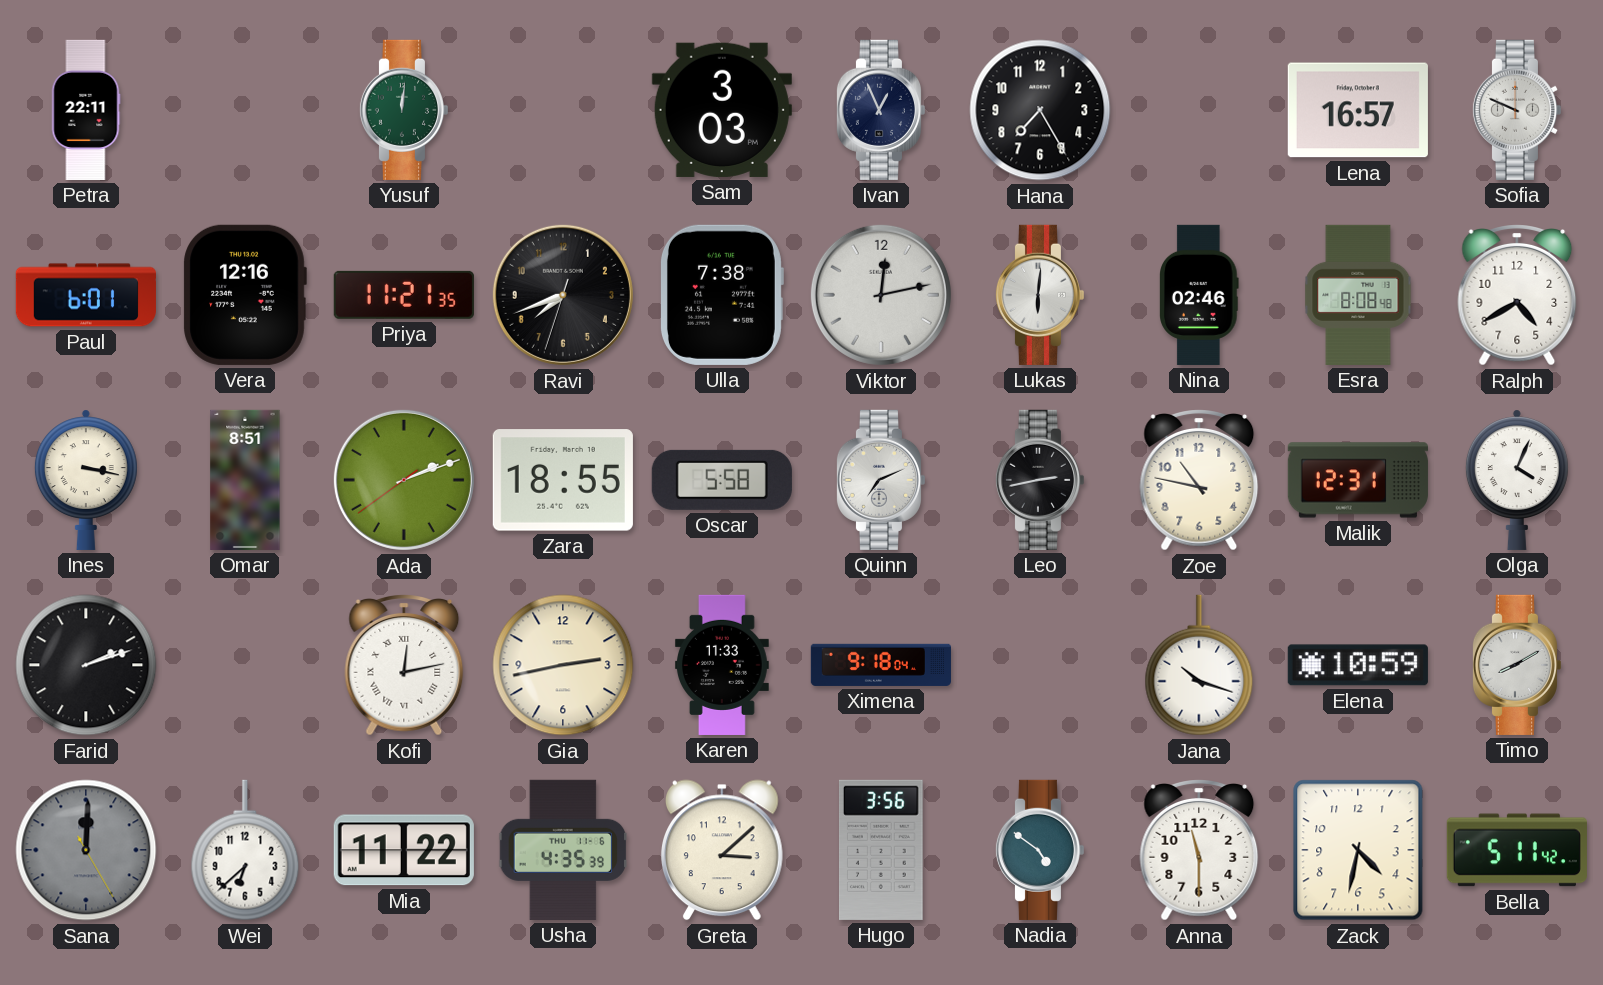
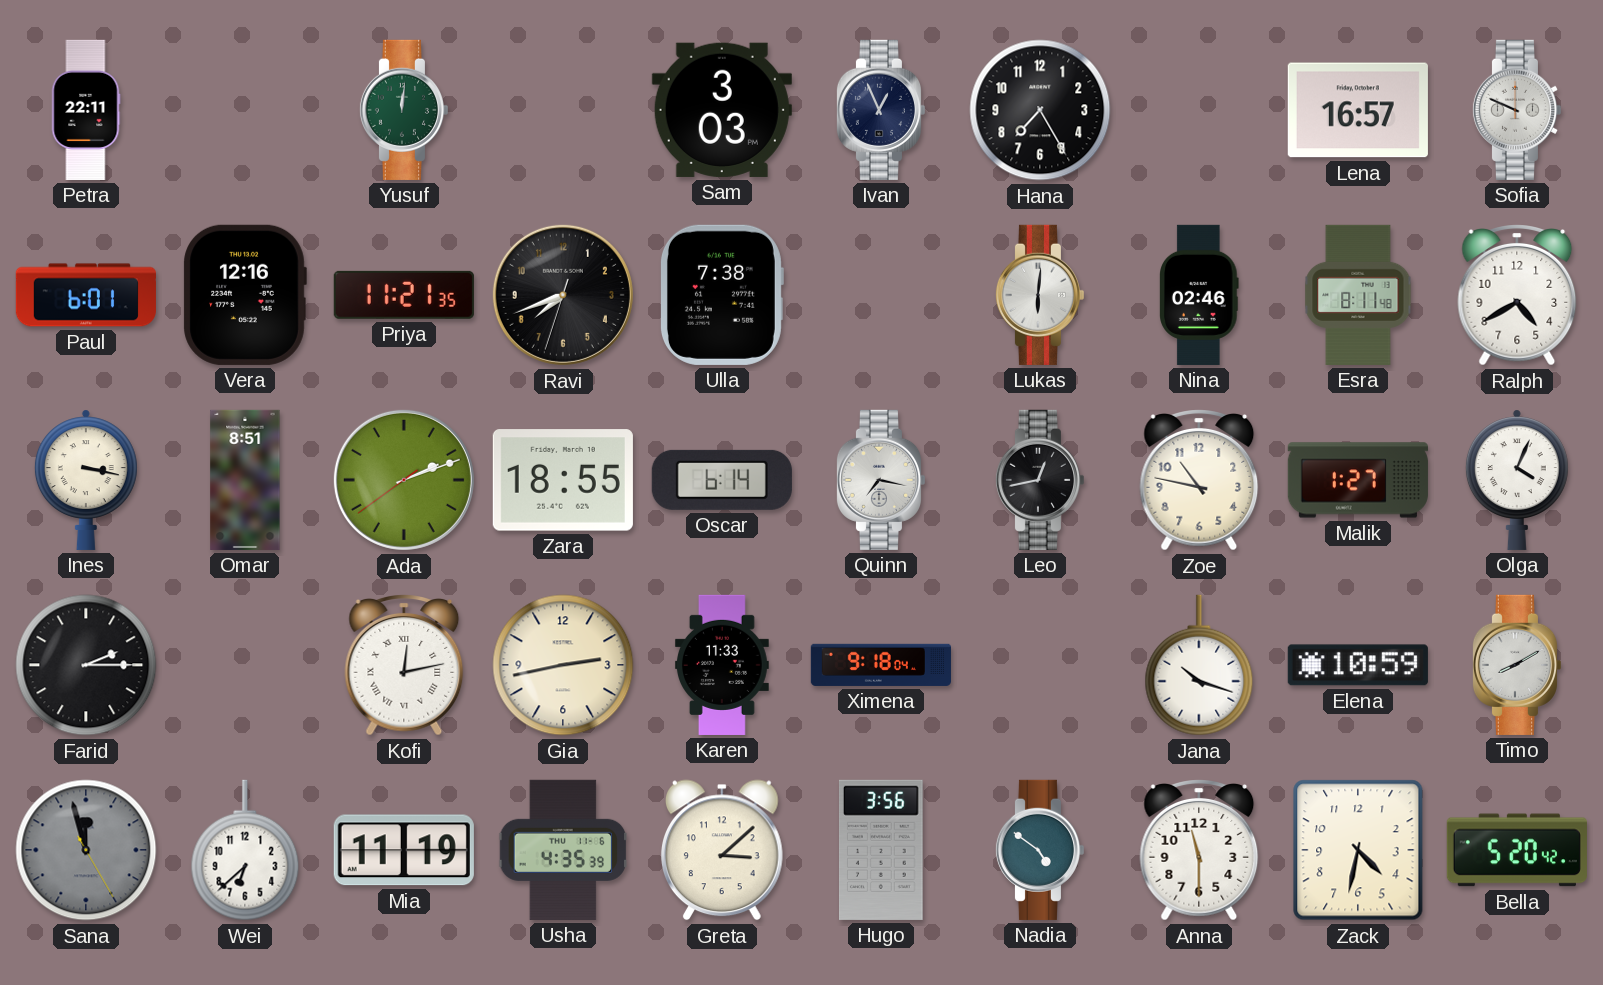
Viktor: 12:13 -> none
Esra: 8:08 -> 8:11
Oscar: 5:58 -> 6:14
Quinn: 7:11 -> 7:17
Leo: 2:43 -> 12:43
Malik: 12:31 -> 1:27
Farid: 2:12 -> 2:15
Sana: 12:00 -> 11:57
Mia: 11:22 -> 11:19
Bella: 5:11 -> 5:20
